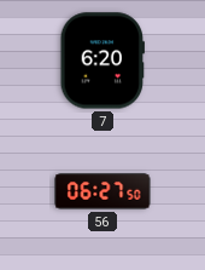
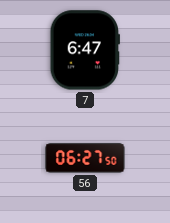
7: 6:20 -> 6:47
